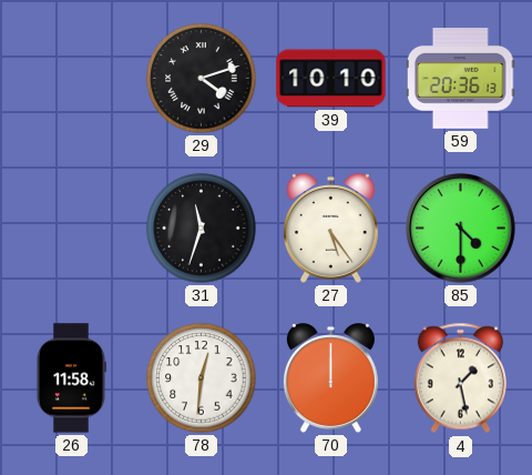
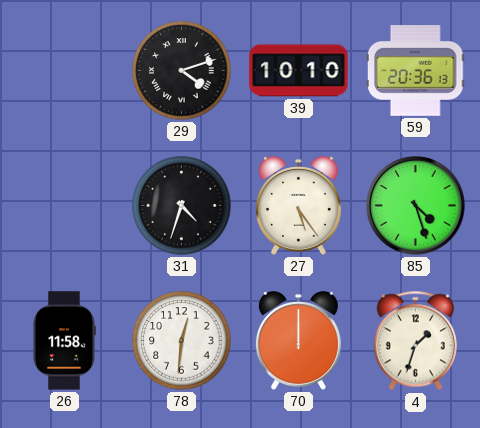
31: 11:33 -> 4:33
85: 4:30 -> 4:27
4: 1:28 -> 1:33
